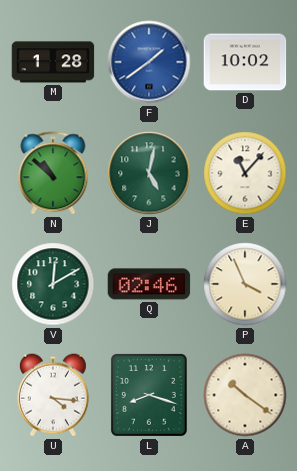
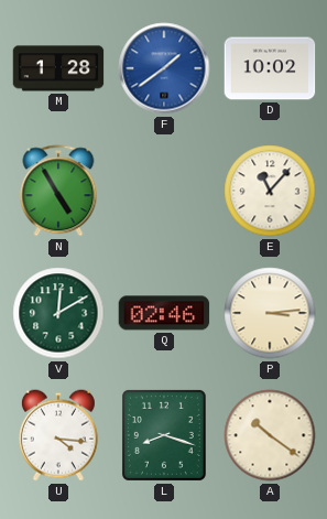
N: 10:52 -> 4:55
J: 5:02 -> none
P: 3:56 -> 3:14
